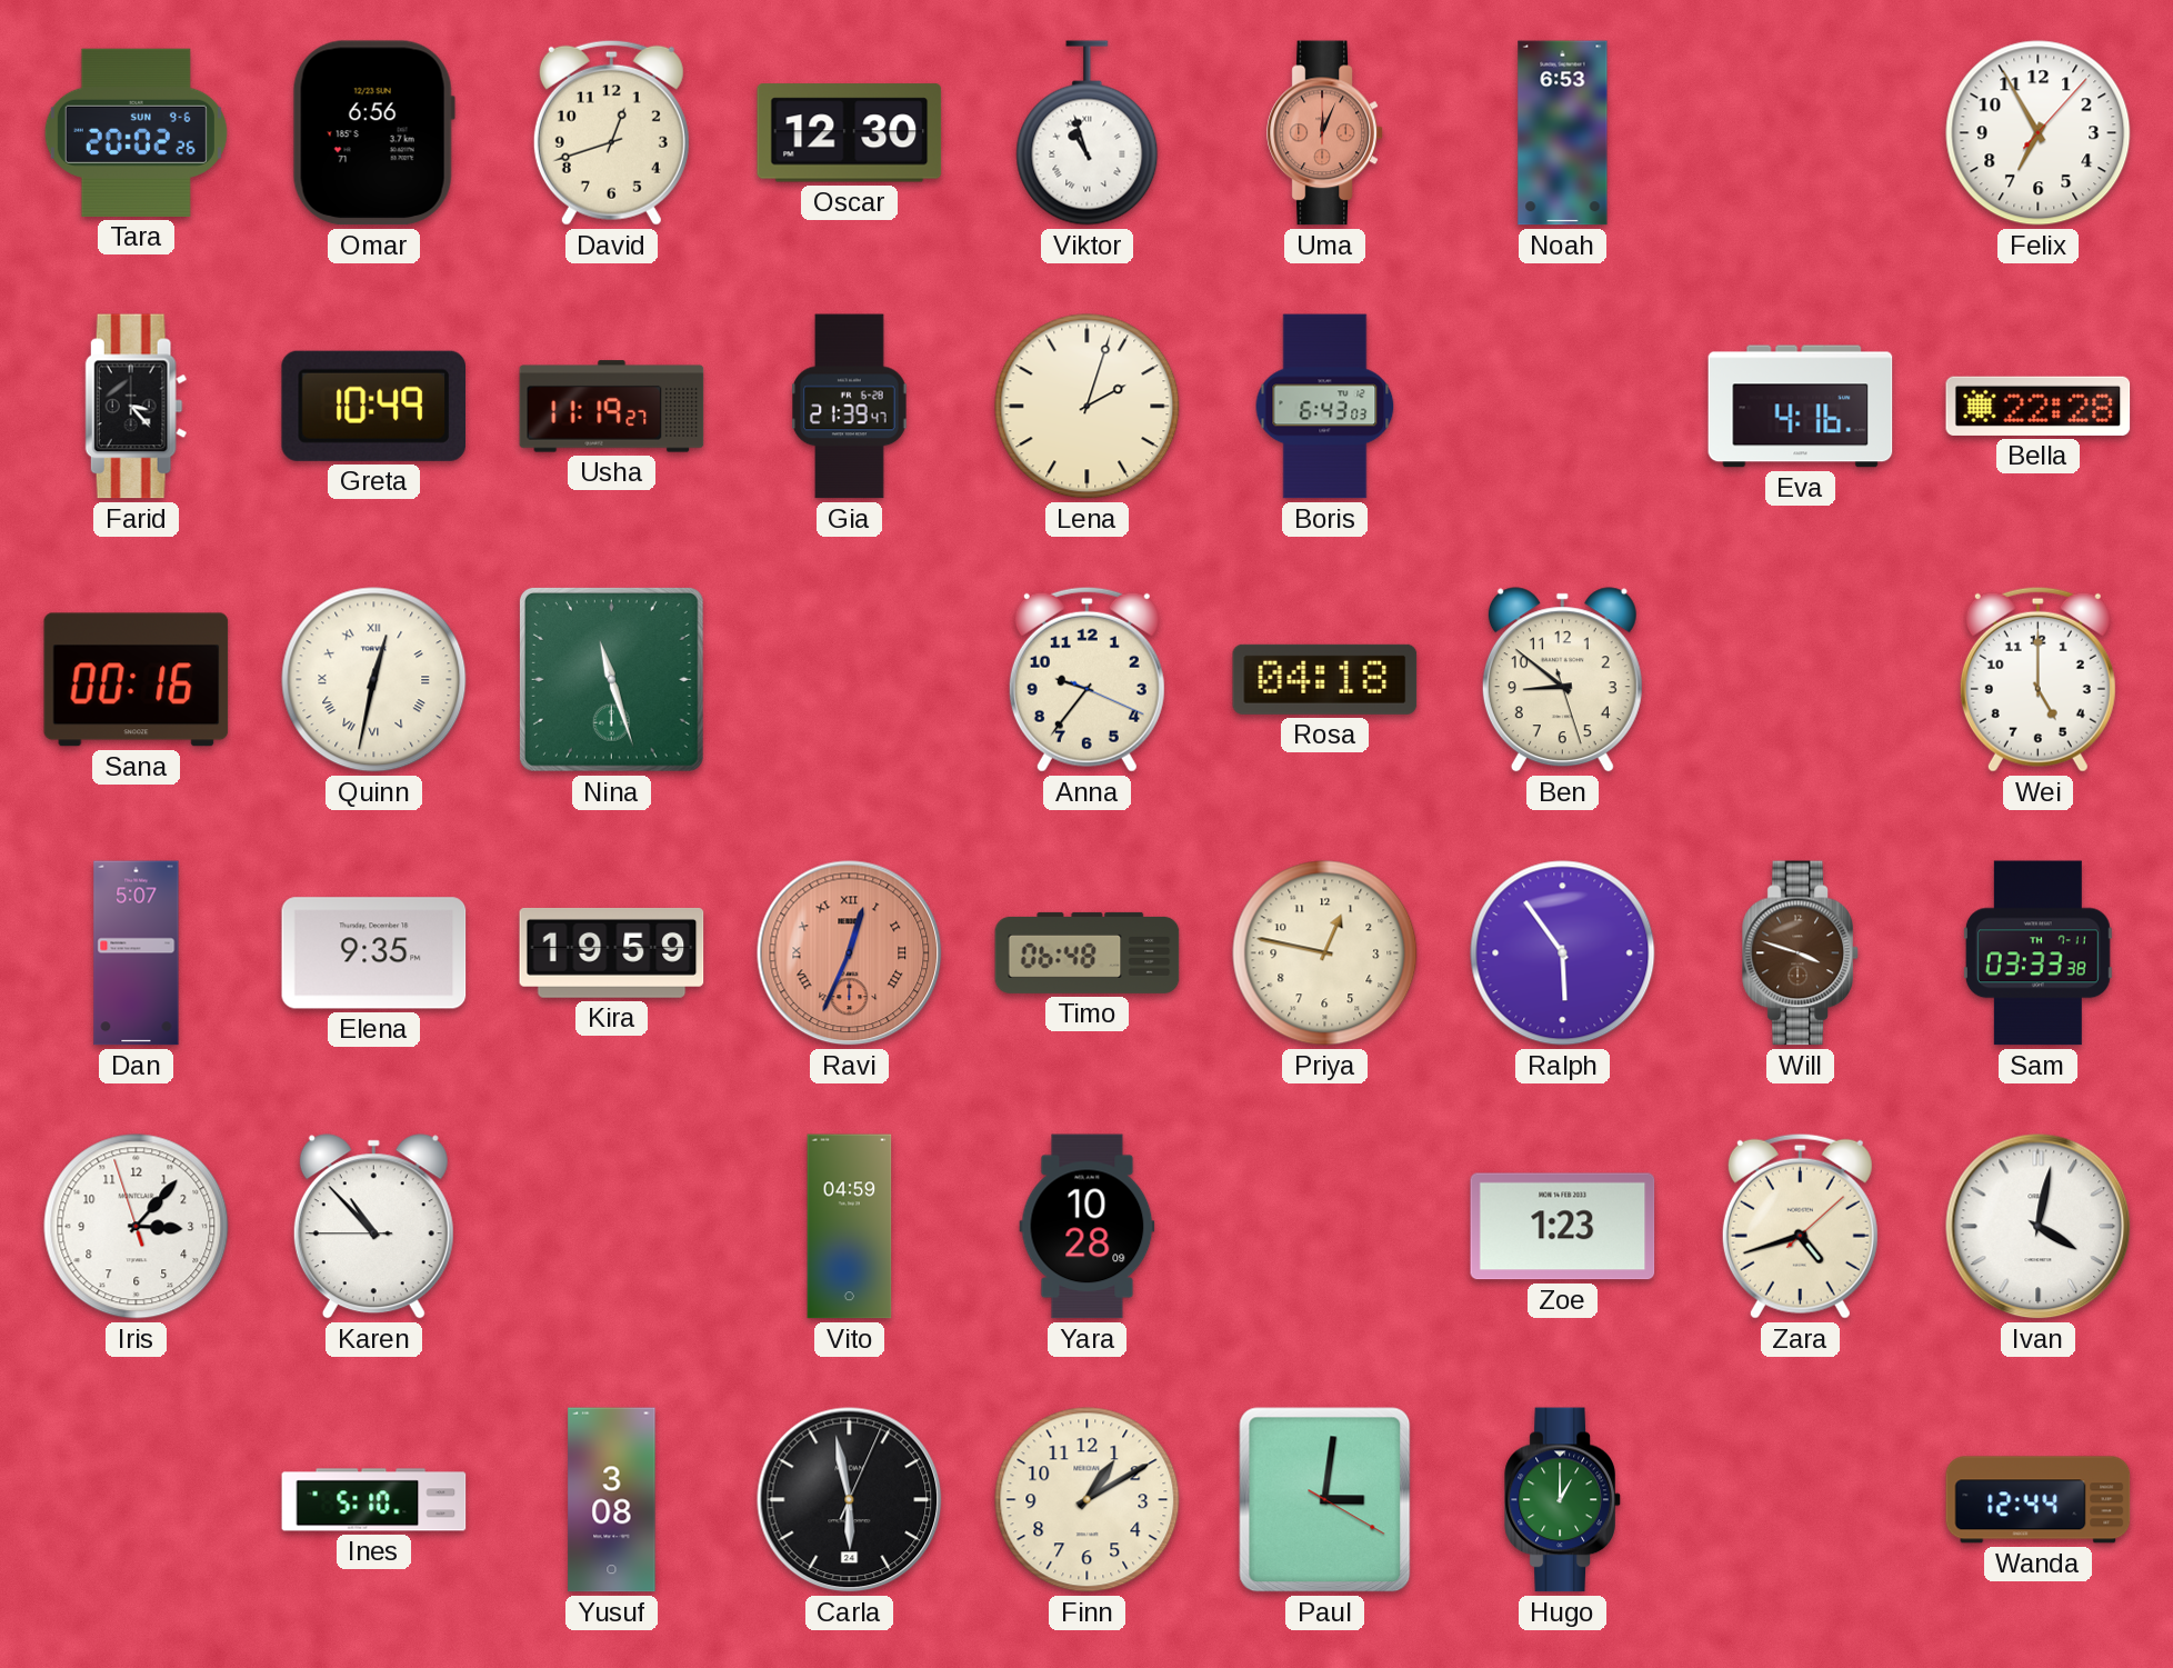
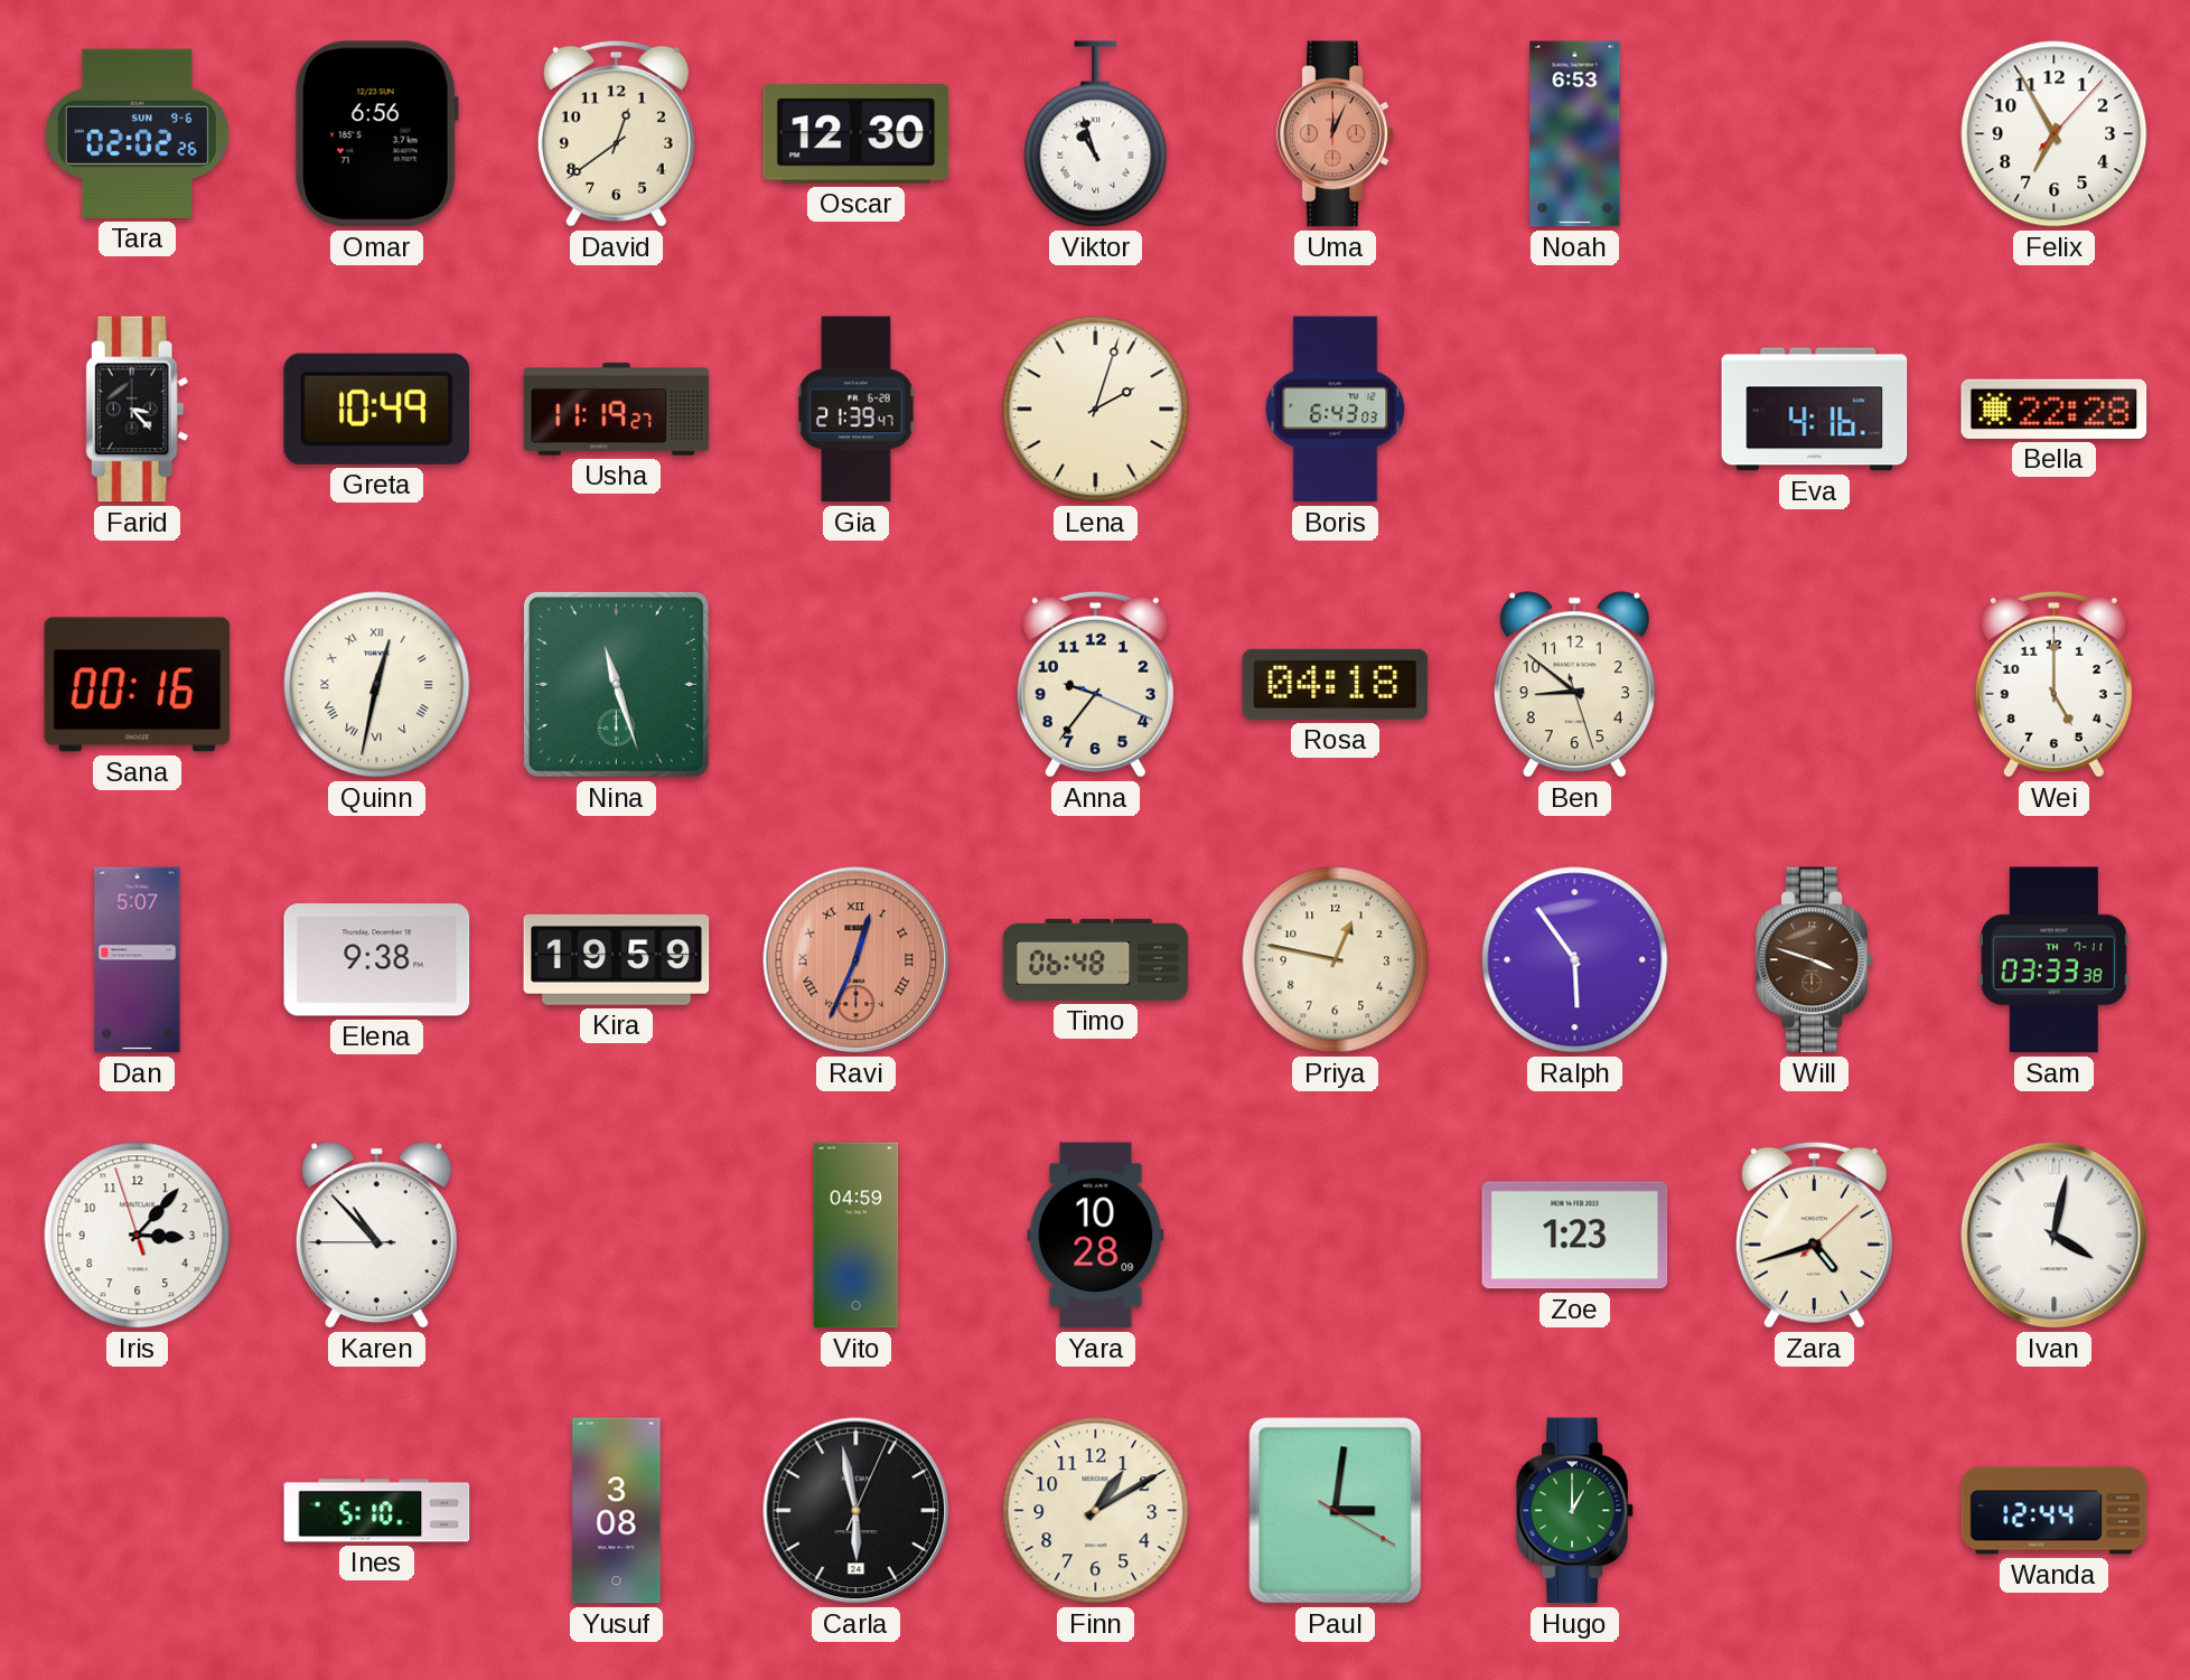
Tara: 20:02 -> 02:02
David: 12:42 -> 12:39
Elena: 9:35 -> 9:38
